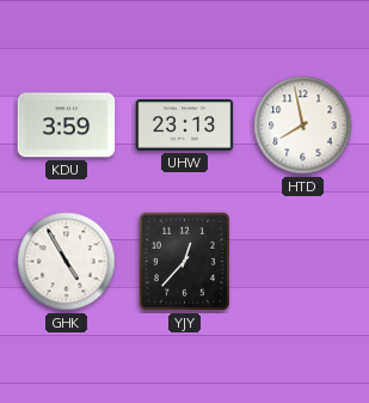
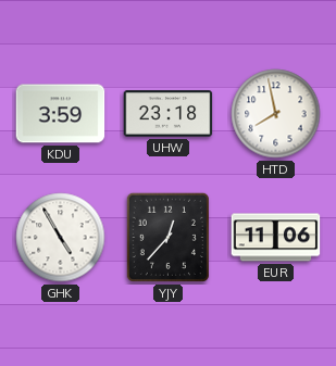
UHW: 23:13 -> 23:18
EUR: none -> 11:06
